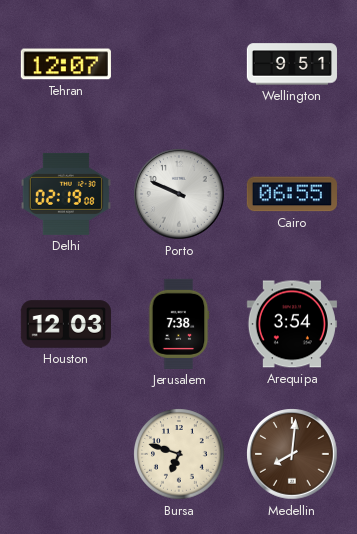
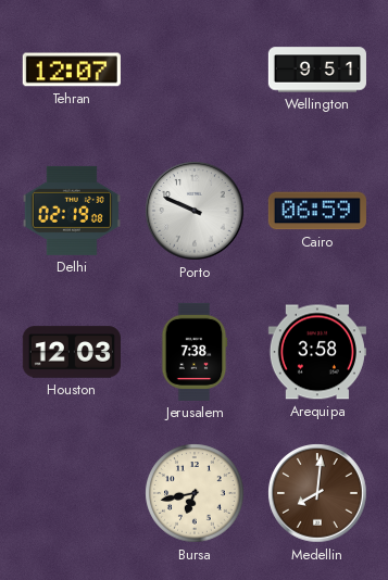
Cairo: 06:55 -> 06:59
Arequipa: 3:54 -> 3:58
Bursa: 6:48 -> 6:43
